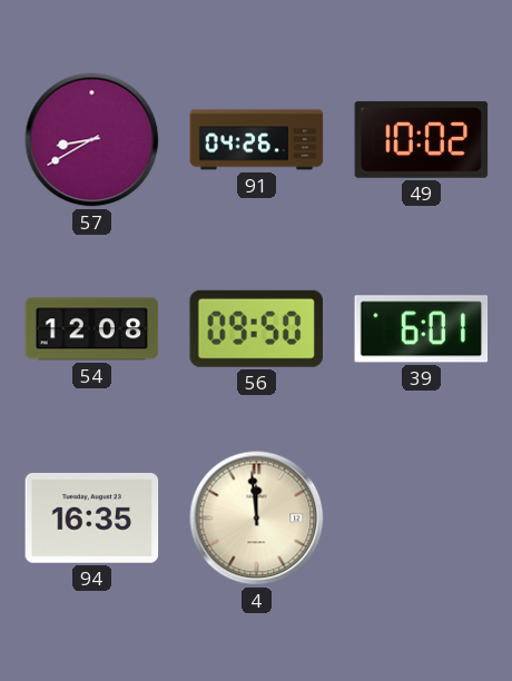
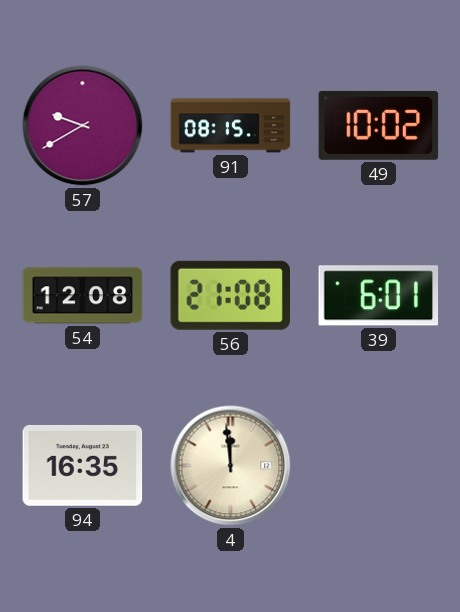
57: 8:40 -> 9:40
91: 04:26 -> 08:15
56: 09:50 -> 21:08
